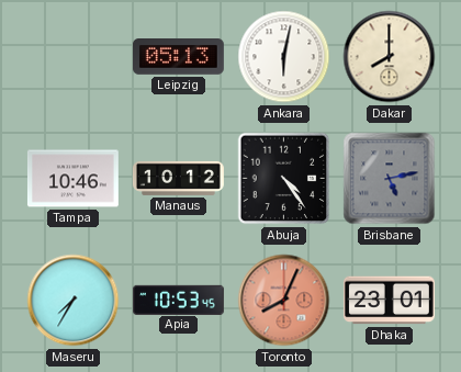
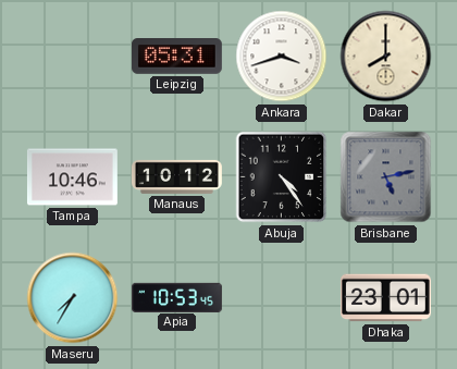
Leipzig: 05:13 -> 05:31
Ankara: 6:02 -> 3:42
Toronto: 8:04 -> none
